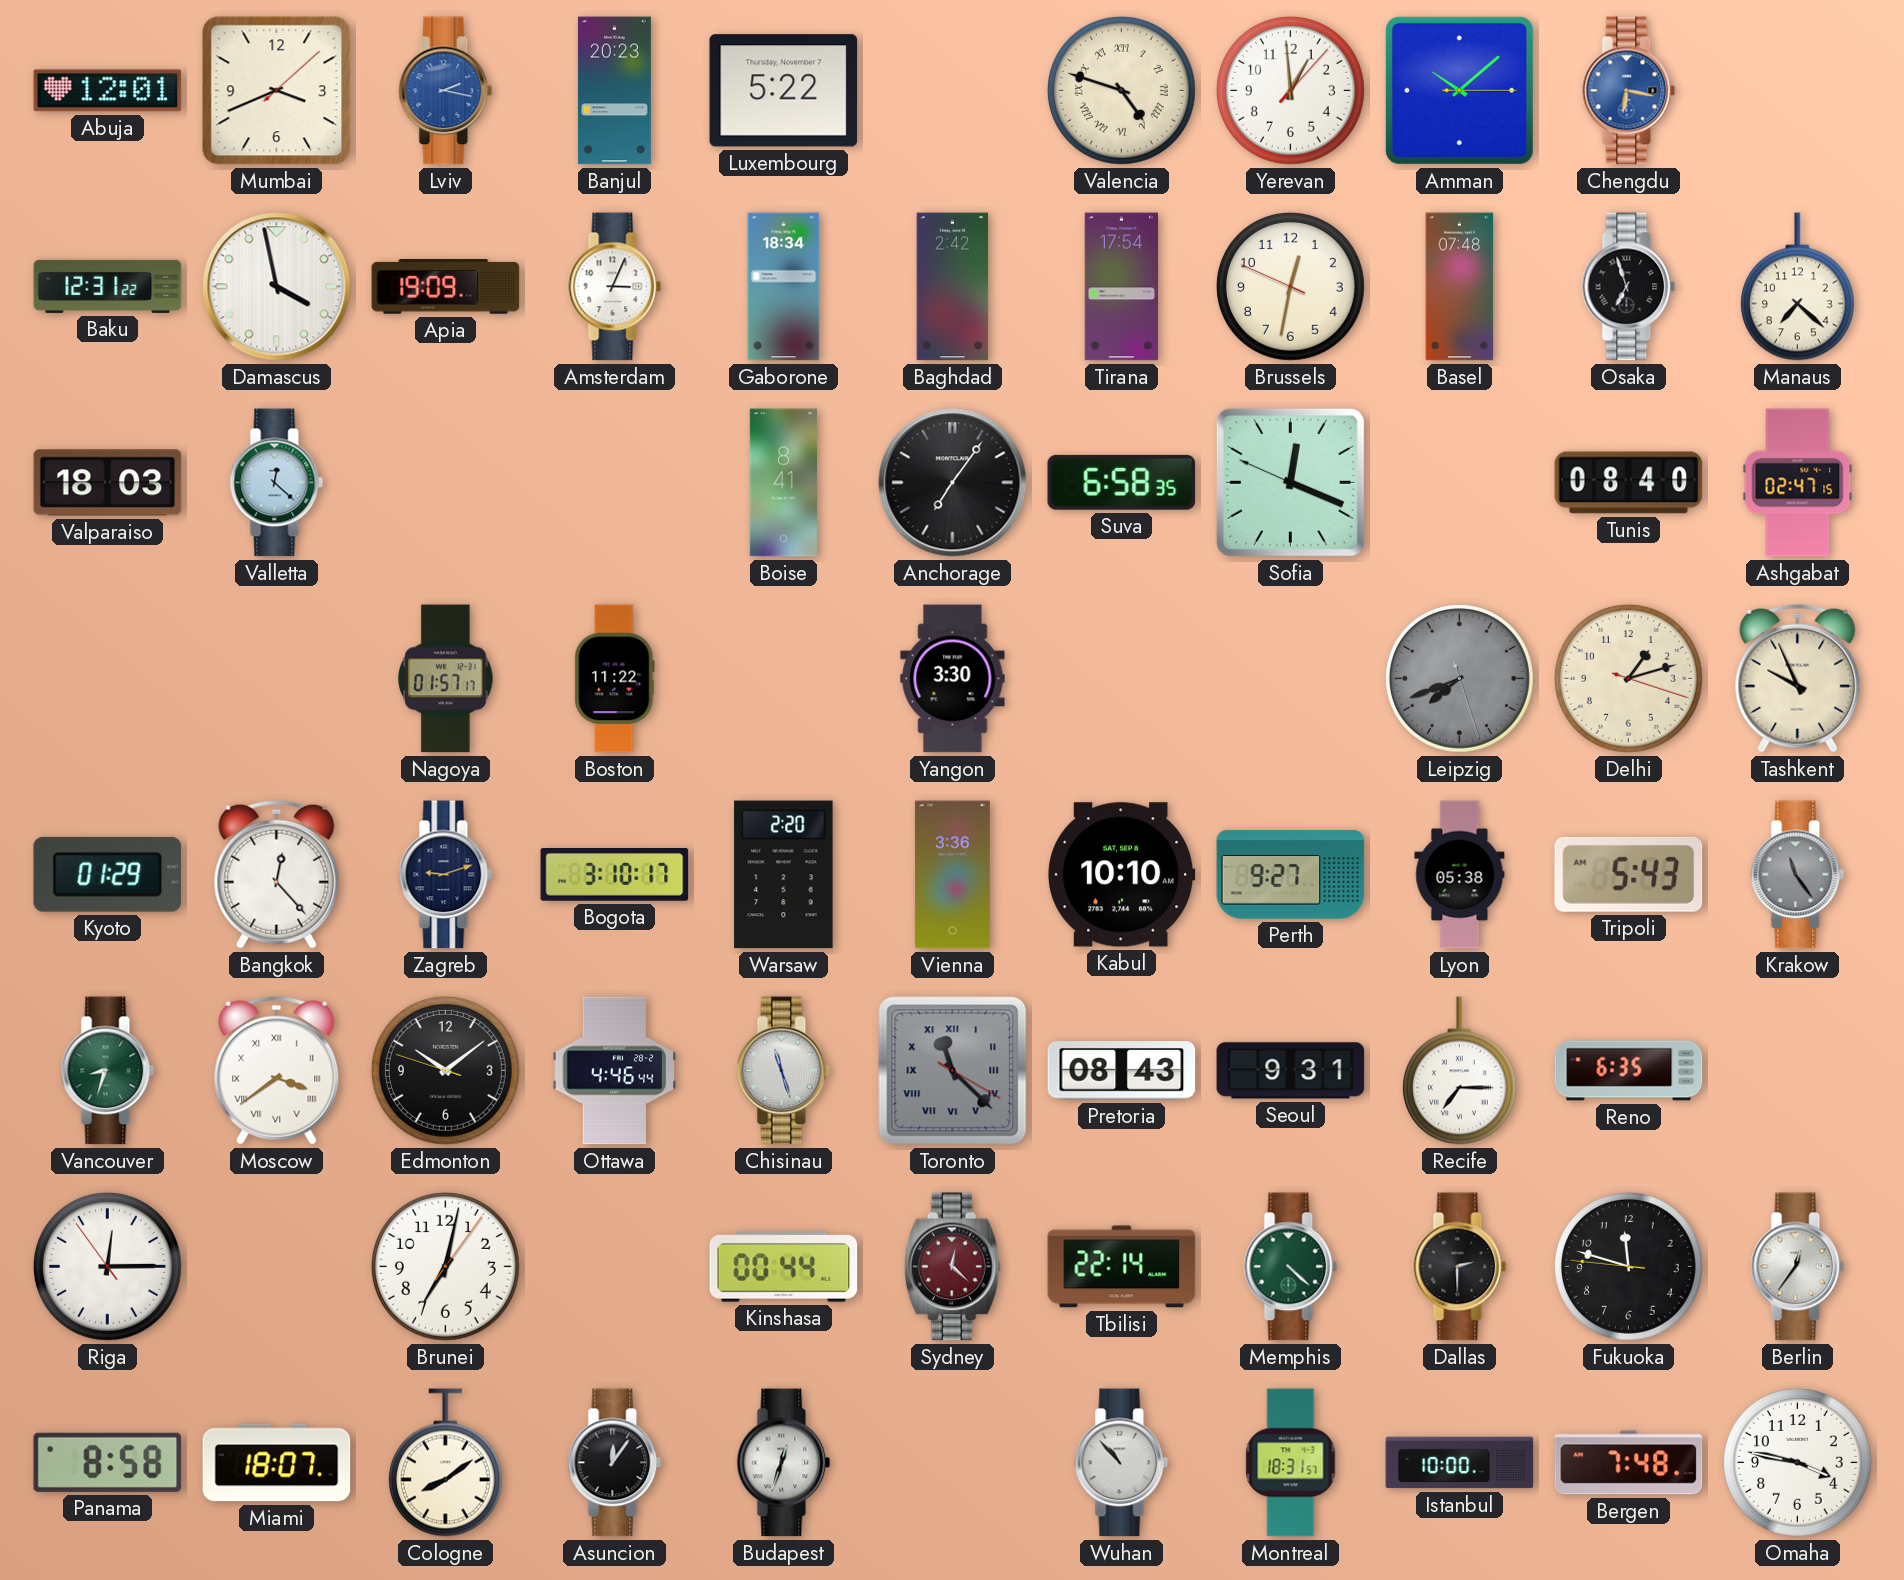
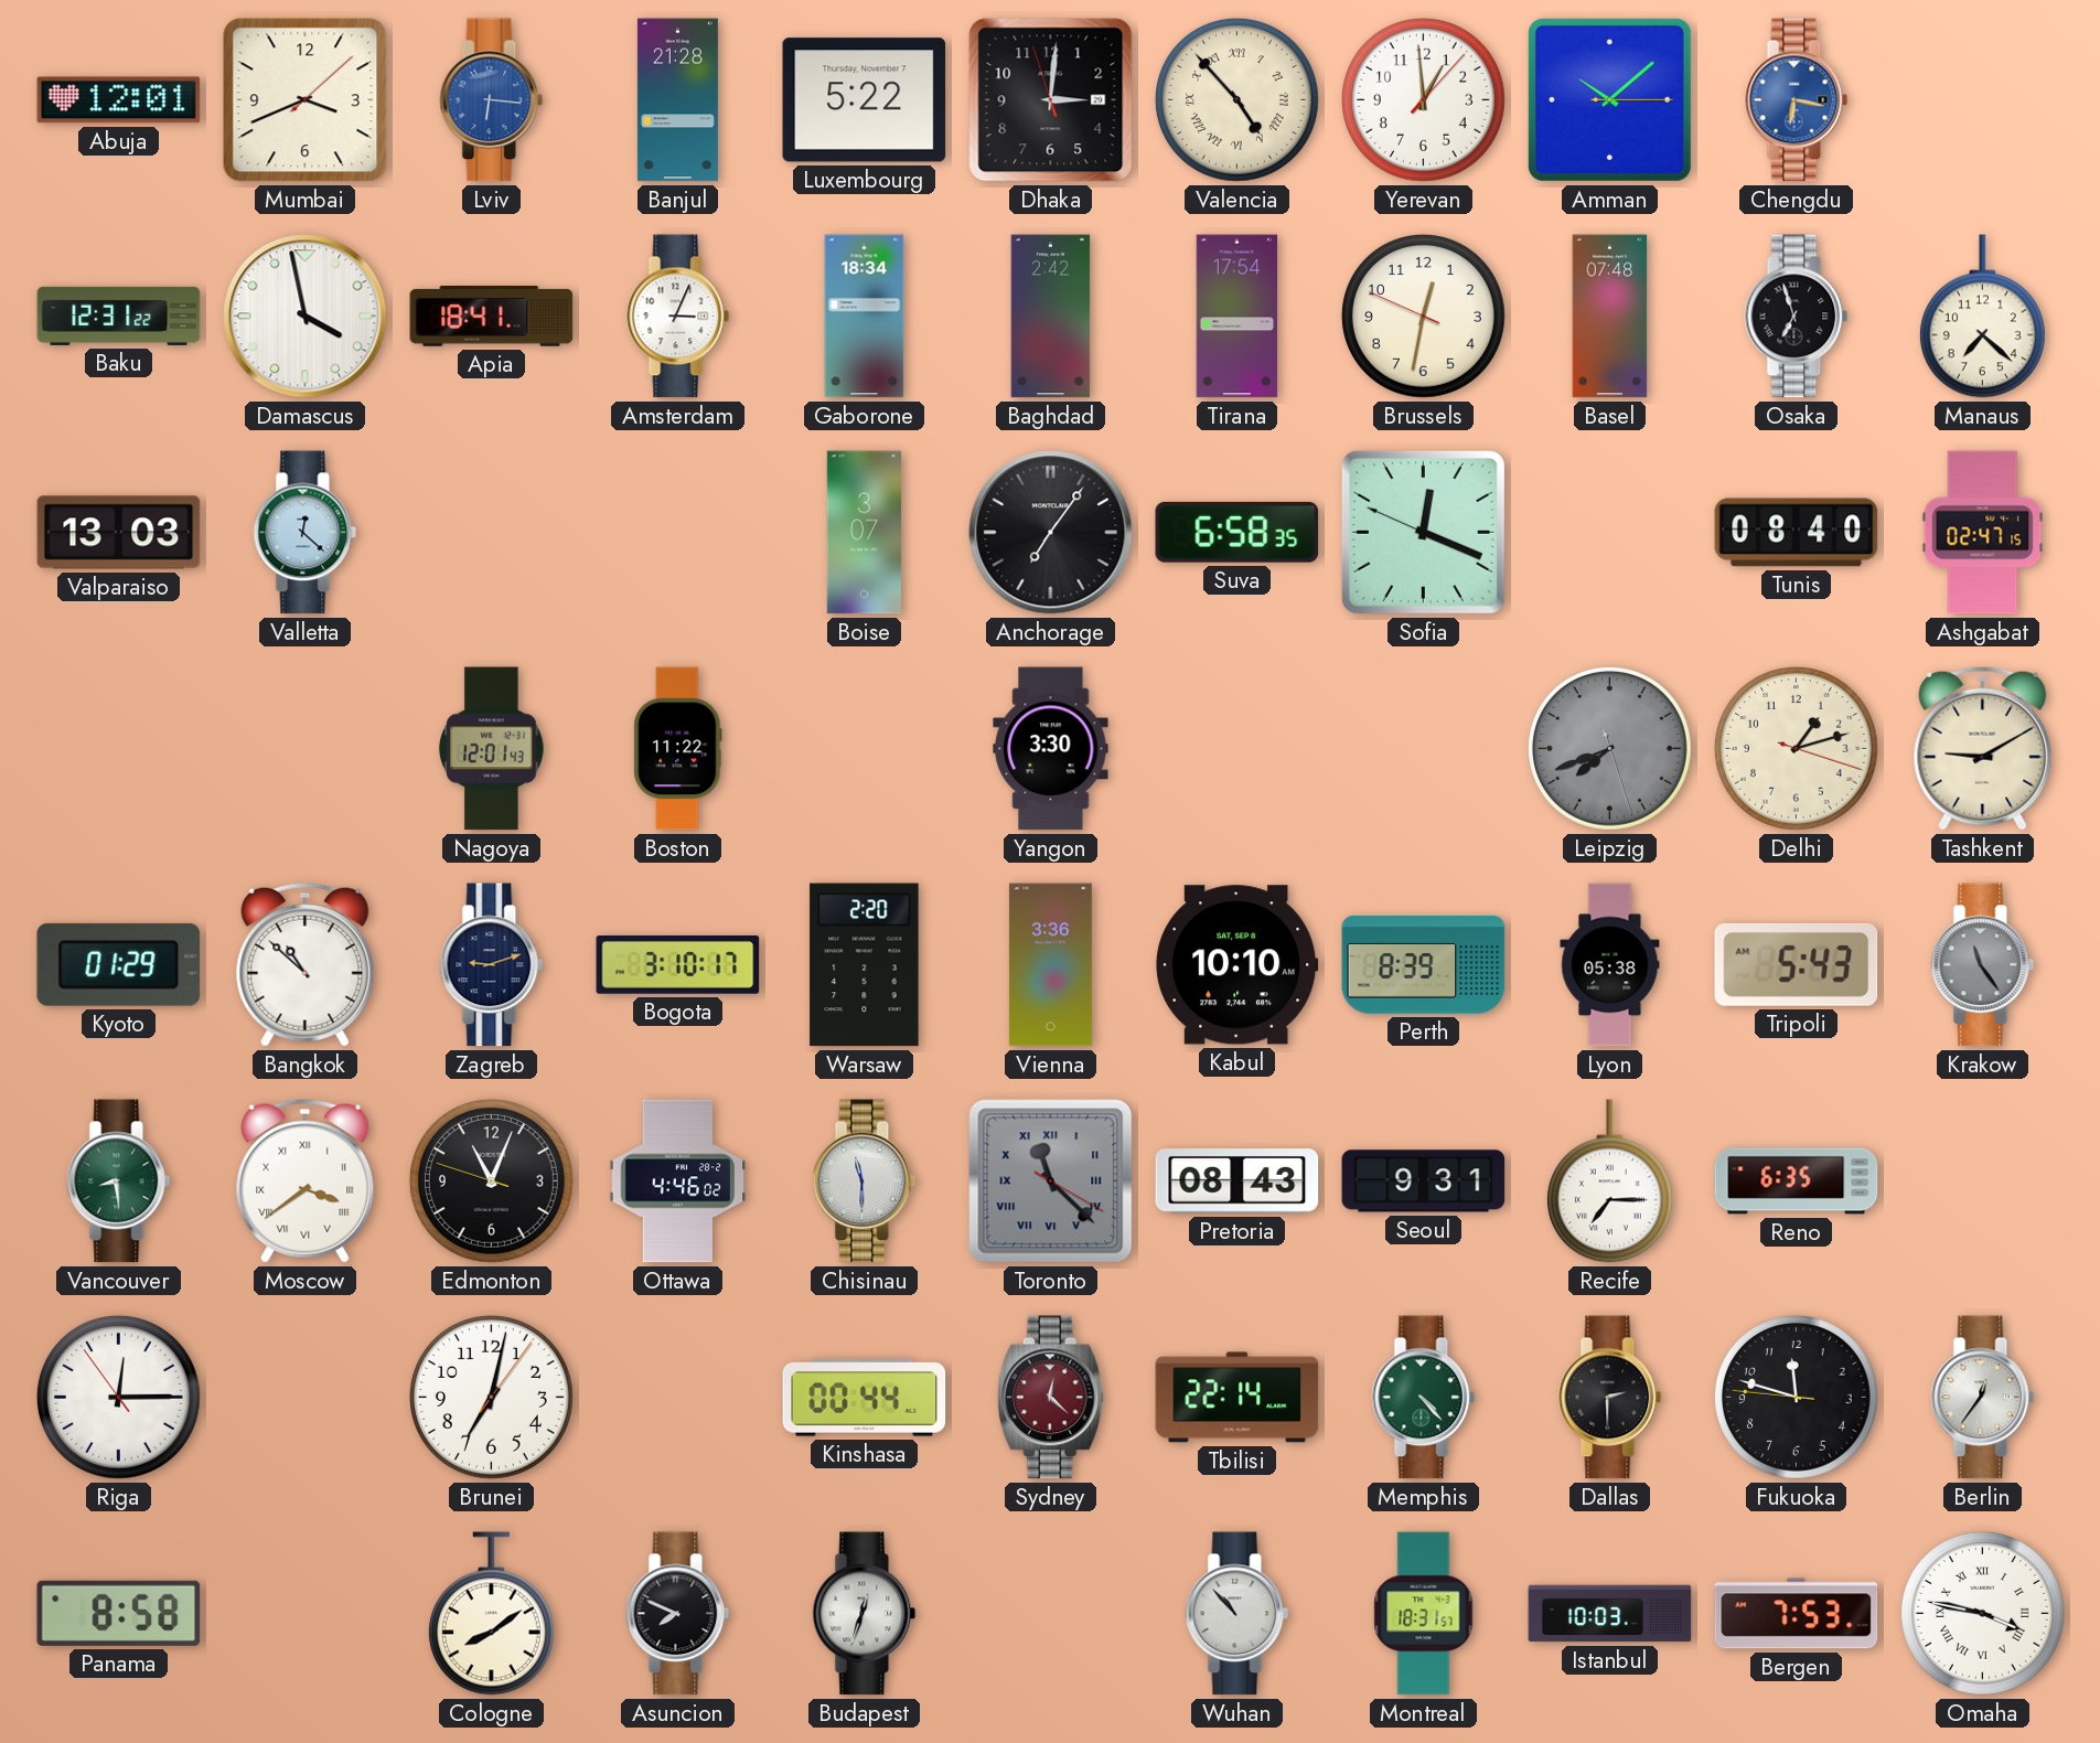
Lviv: 2:17 -> 6:16
Banjul: 20:23 -> 21:28
Dhaka: none -> 3:00
Valencia: 4:48 -> 4:53
Apia: 19:09 -> 18:41
Valparaiso: 18:03 -> 13:03
Boise: 8:41 -> 3:07
Nagoya: 01:57 -> 12:01
Tashkent: 9:56 -> 9:10
Bangkok: 12:23 -> 10:52
Perth: 9:27 -> 8:39
Vancouver: 8:33 -> 8:29
Edmonton: 10:08 -> 11:03
Ottawa: 4:46:44 -> 4:46:02
Chisinau: 11:27 -> 11:30
Memphis: 4:22 -> 4:23
Miami: 18:07 -> none
Asuncion: 12:06 -> 7:49
Istanbul: 10:00 -> 10:03
Bergen: 7:48 -> 7:53
Omaha numerals: Arabic -> Roman
